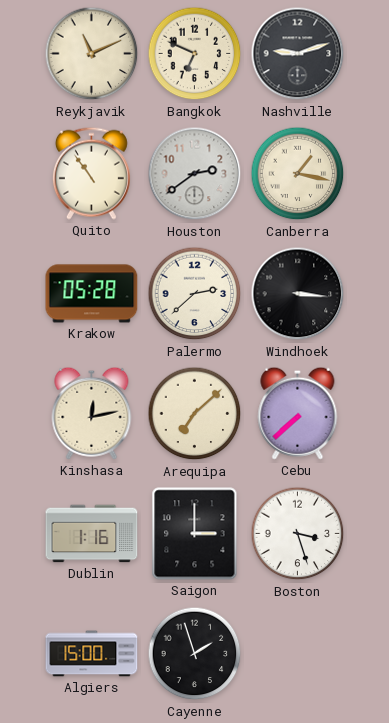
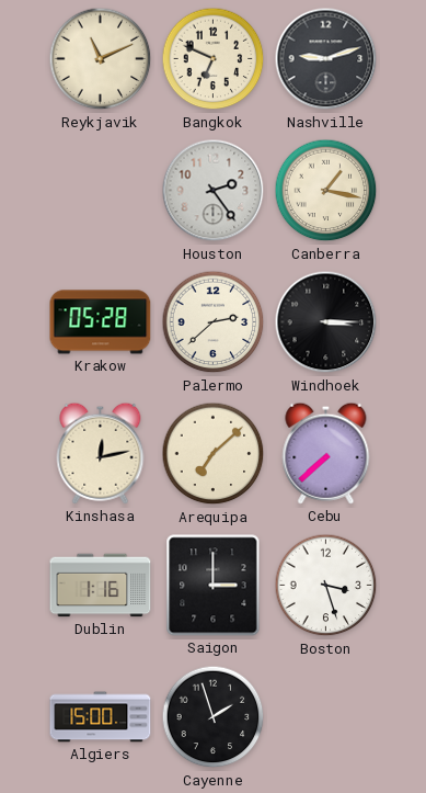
Quito: 10:54 -> none
Houston: 2:39 -> 2:24
Windhoek: 3:16 -> 3:15
